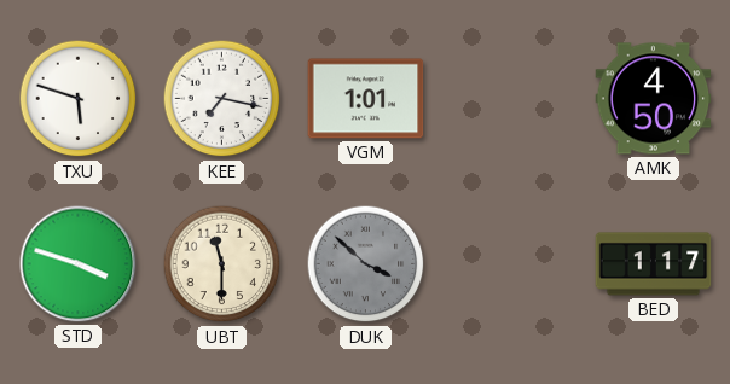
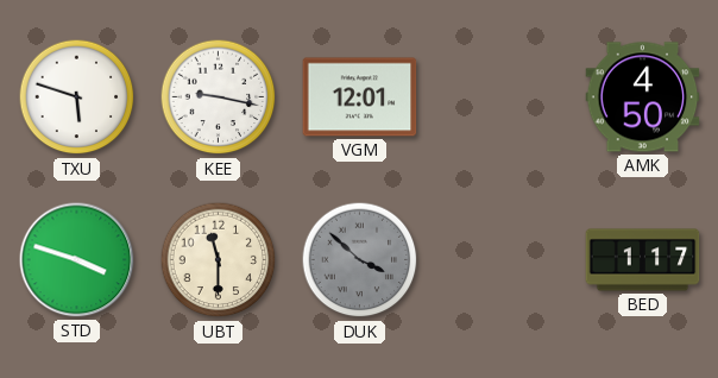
KEE: 7:17 -> 9:17
VGM: 1:01 -> 12:01
